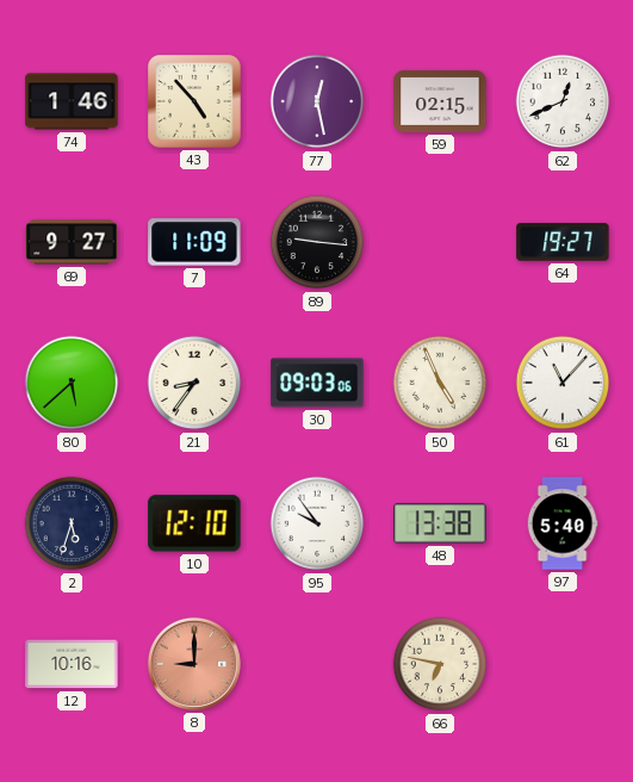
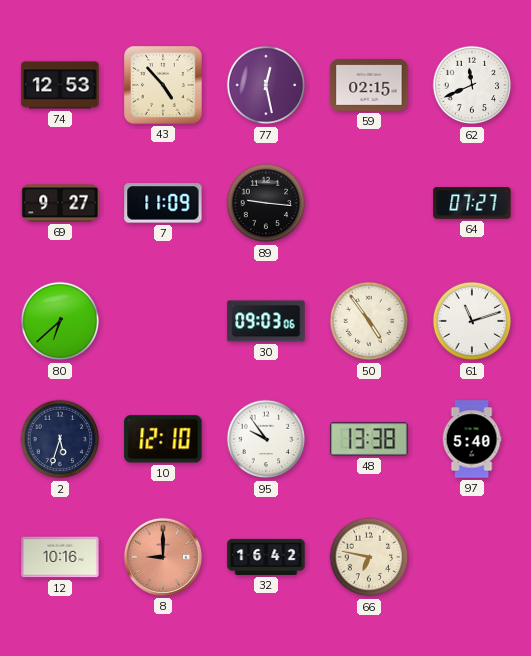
74: 1:46 -> 12:53
62: 12:41 -> 11:41
64: 19:27 -> 07:27
80: 5:38 -> 6:38
21: 8:36 -> none
50: 4:56 -> 4:54
61: 11:07 -> 11:12
32: none -> 16:42
